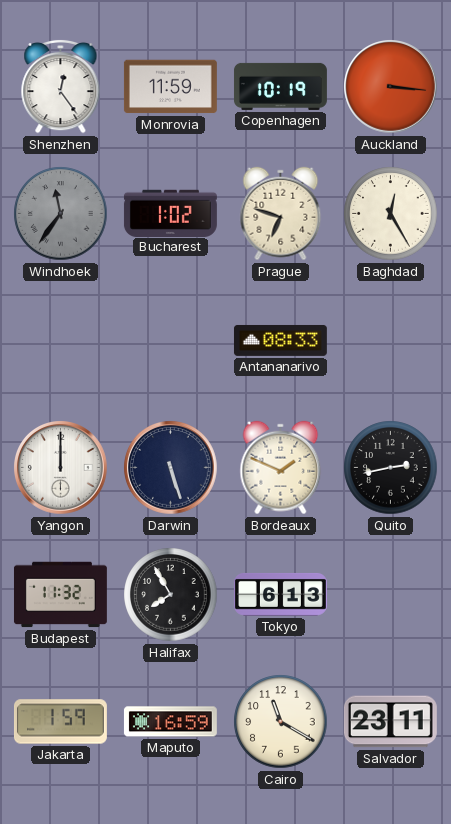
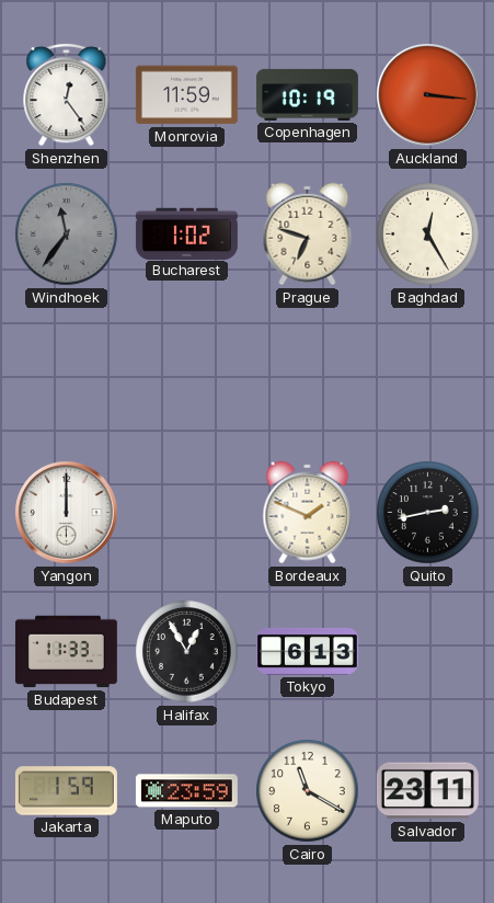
Antananarivo: 08:33 -> none
Darwin: 5:27 -> none
Budapest: 11:32 -> 11:33
Halifax: 7:55 -> 12:55
Maputo: 16:59 -> 23:59
